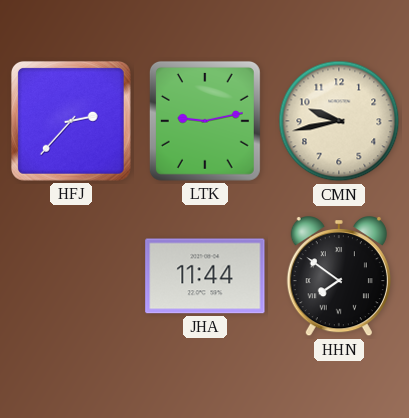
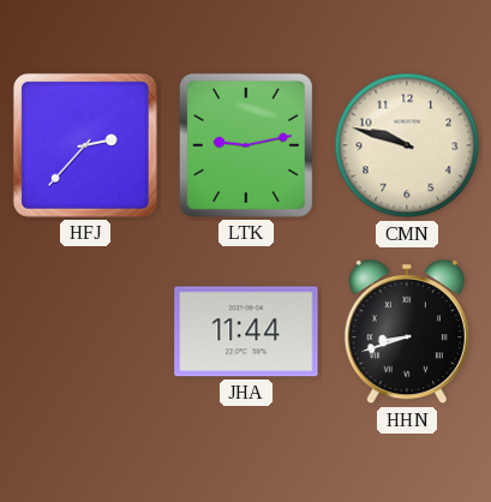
CMN: 9:43 -> 9:48
HHN: 7:51 -> 8:42
